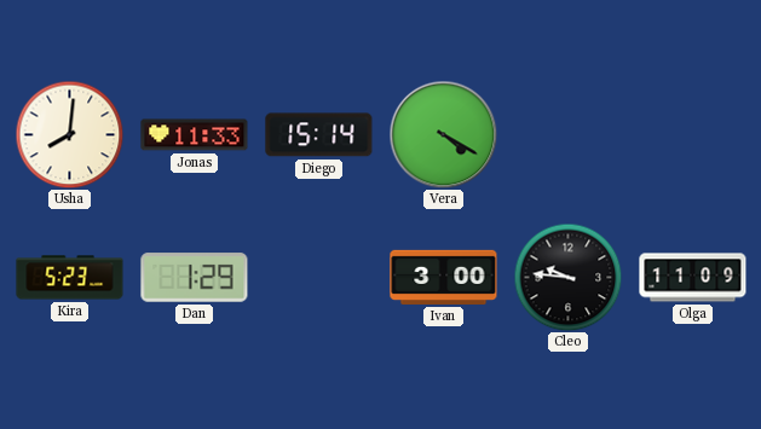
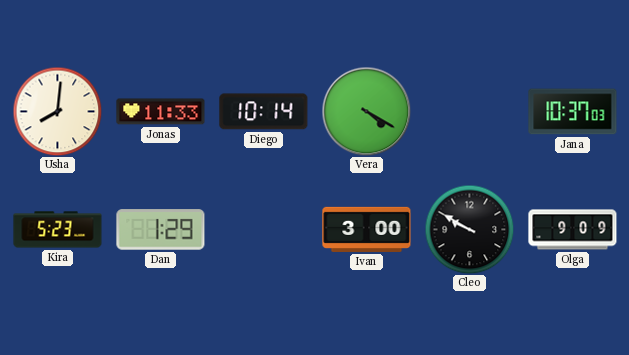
Diego: 15:14 -> 10:14
Jana: none -> 10:37
Cleo: 9:46 -> 9:50
Olga: 11:09 -> 9:09
